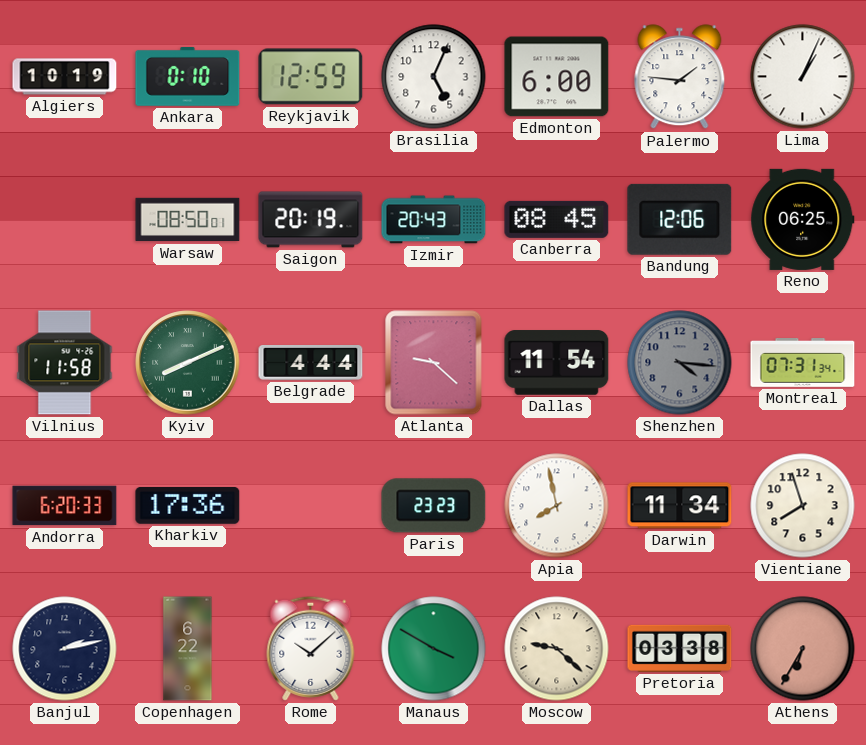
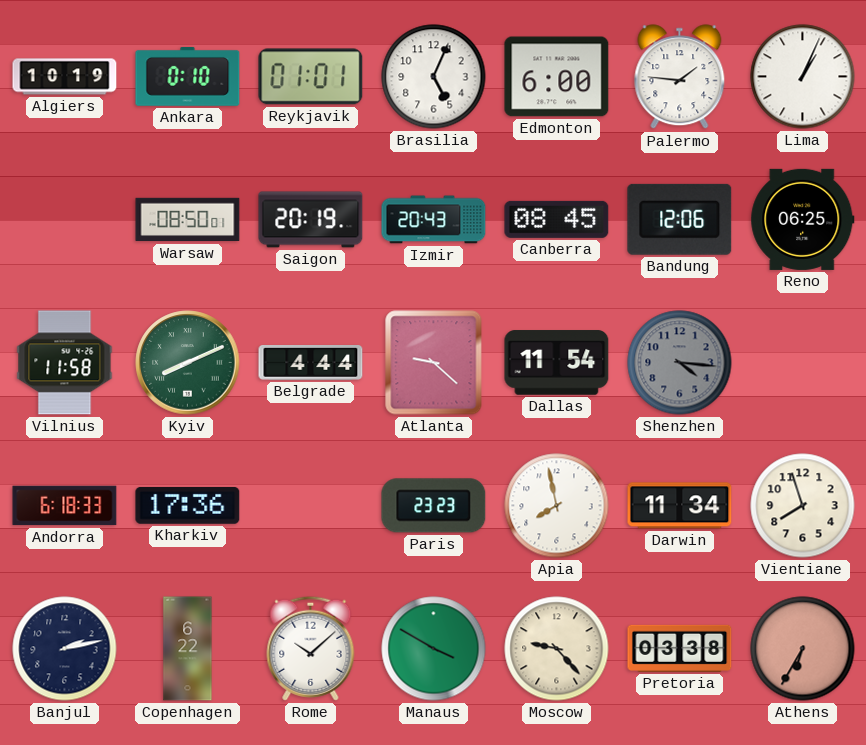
Reykjavik: 12:59 -> 01:01
Montreal: 07:31 -> none
Andorra: 6:20 -> 6:18
Moscow: 9:22 -> 9:23
